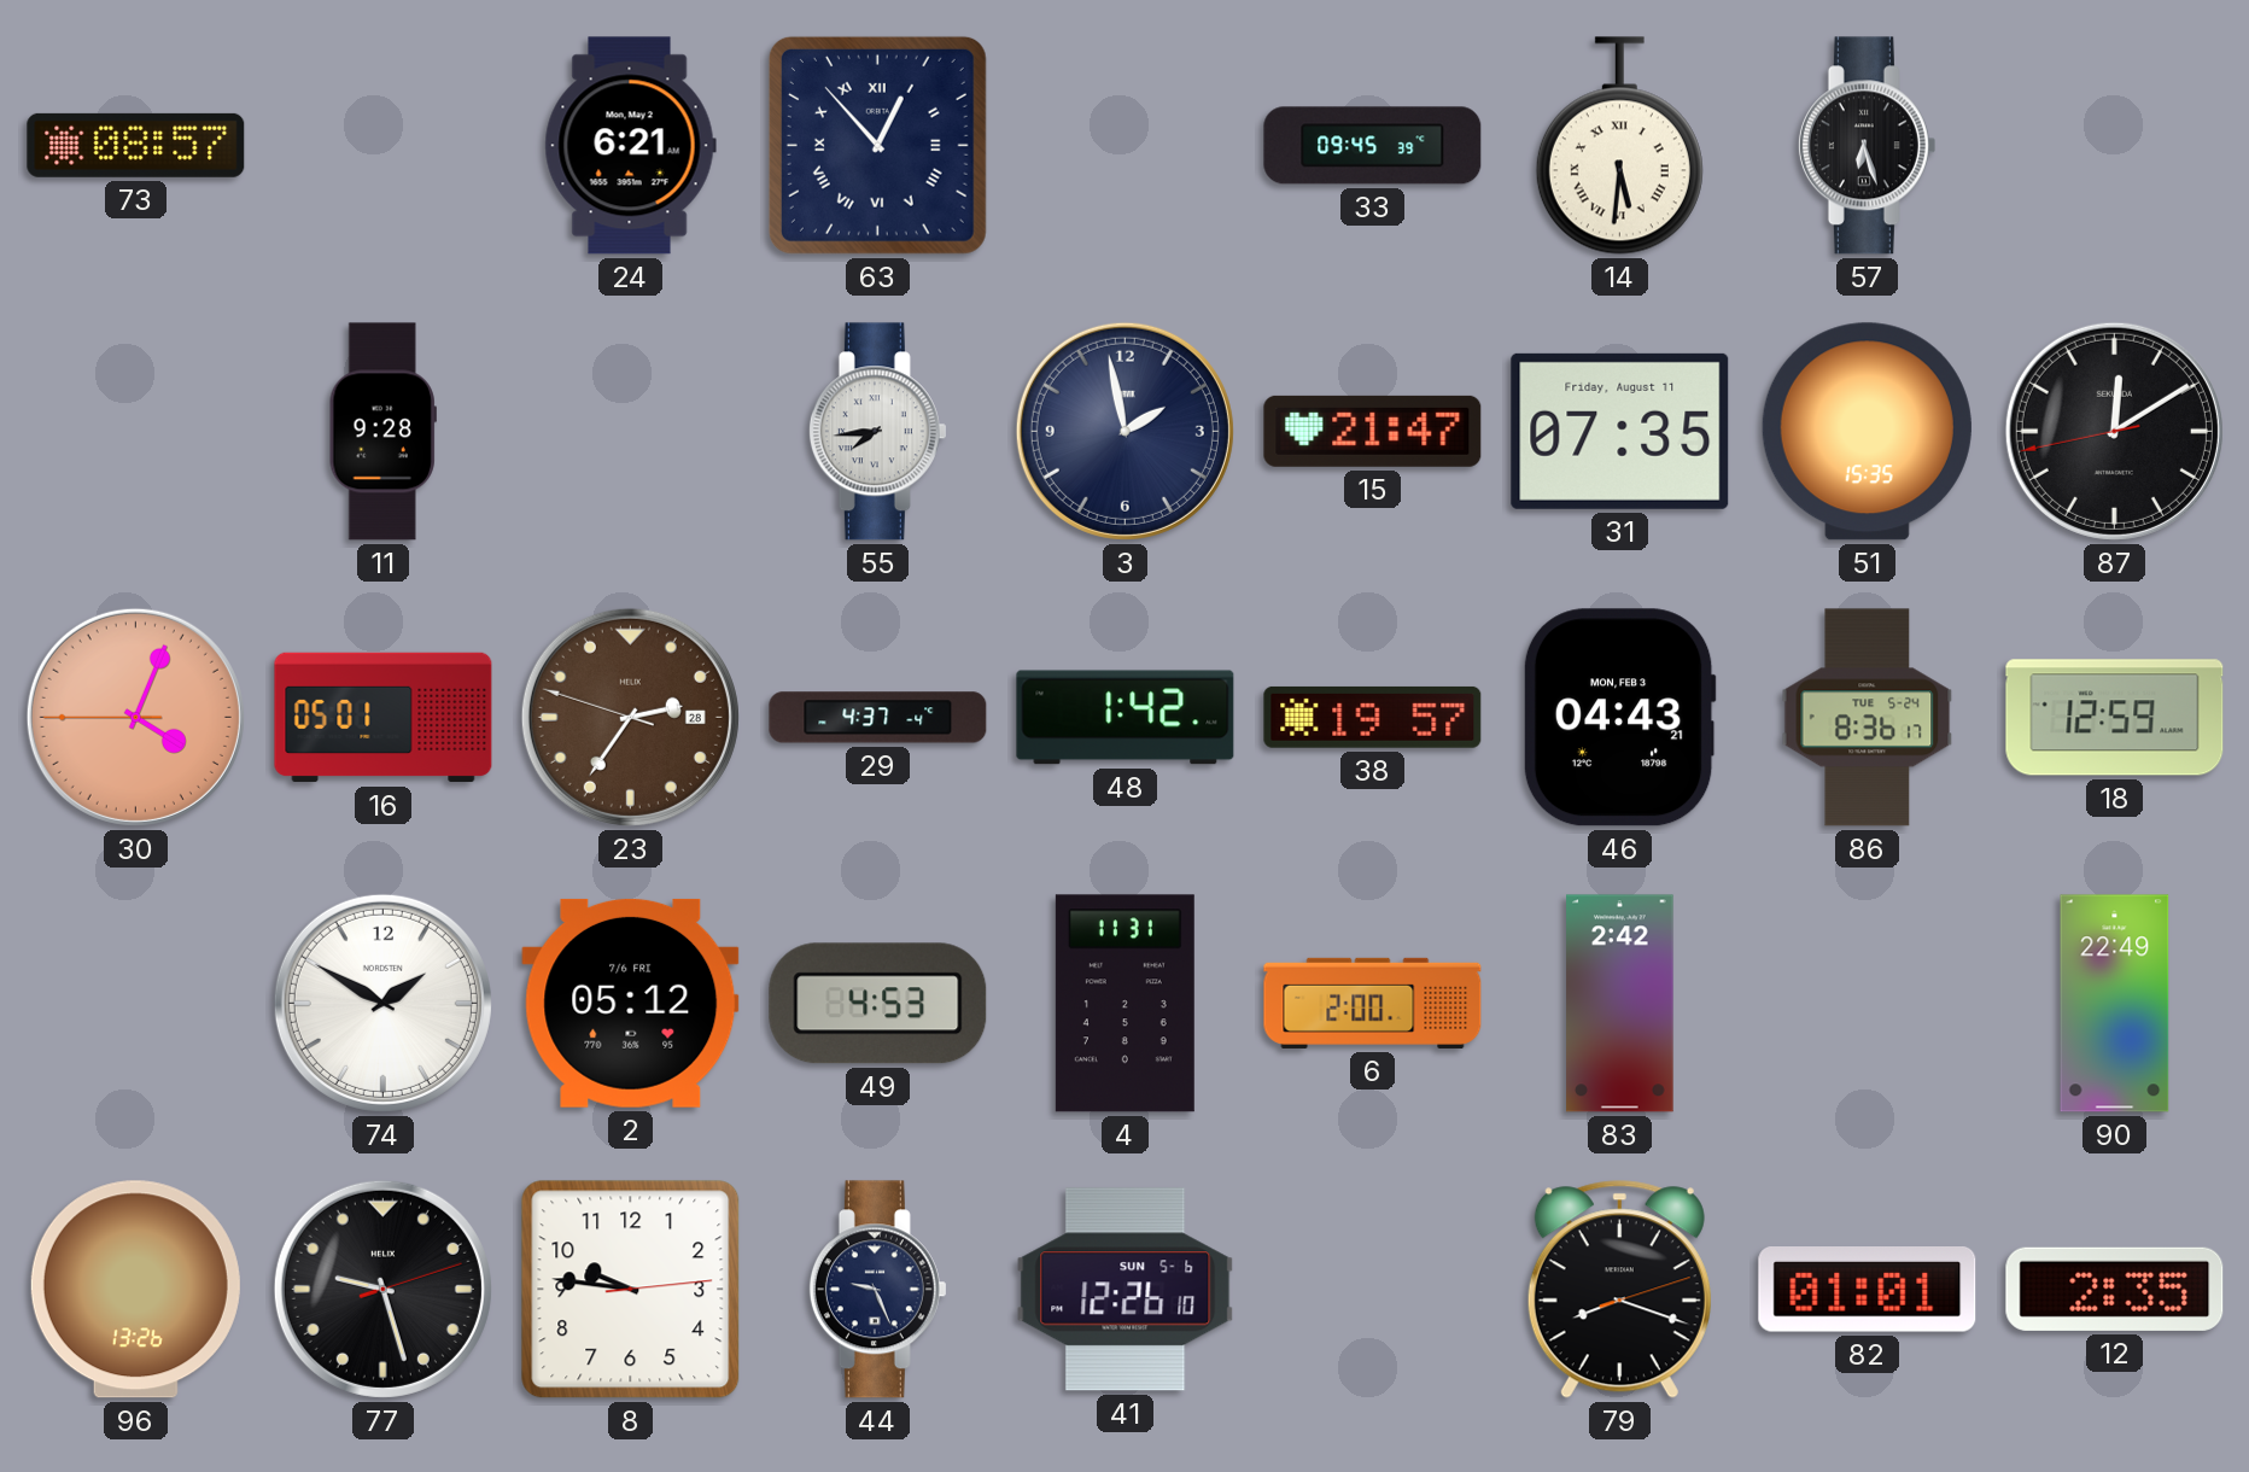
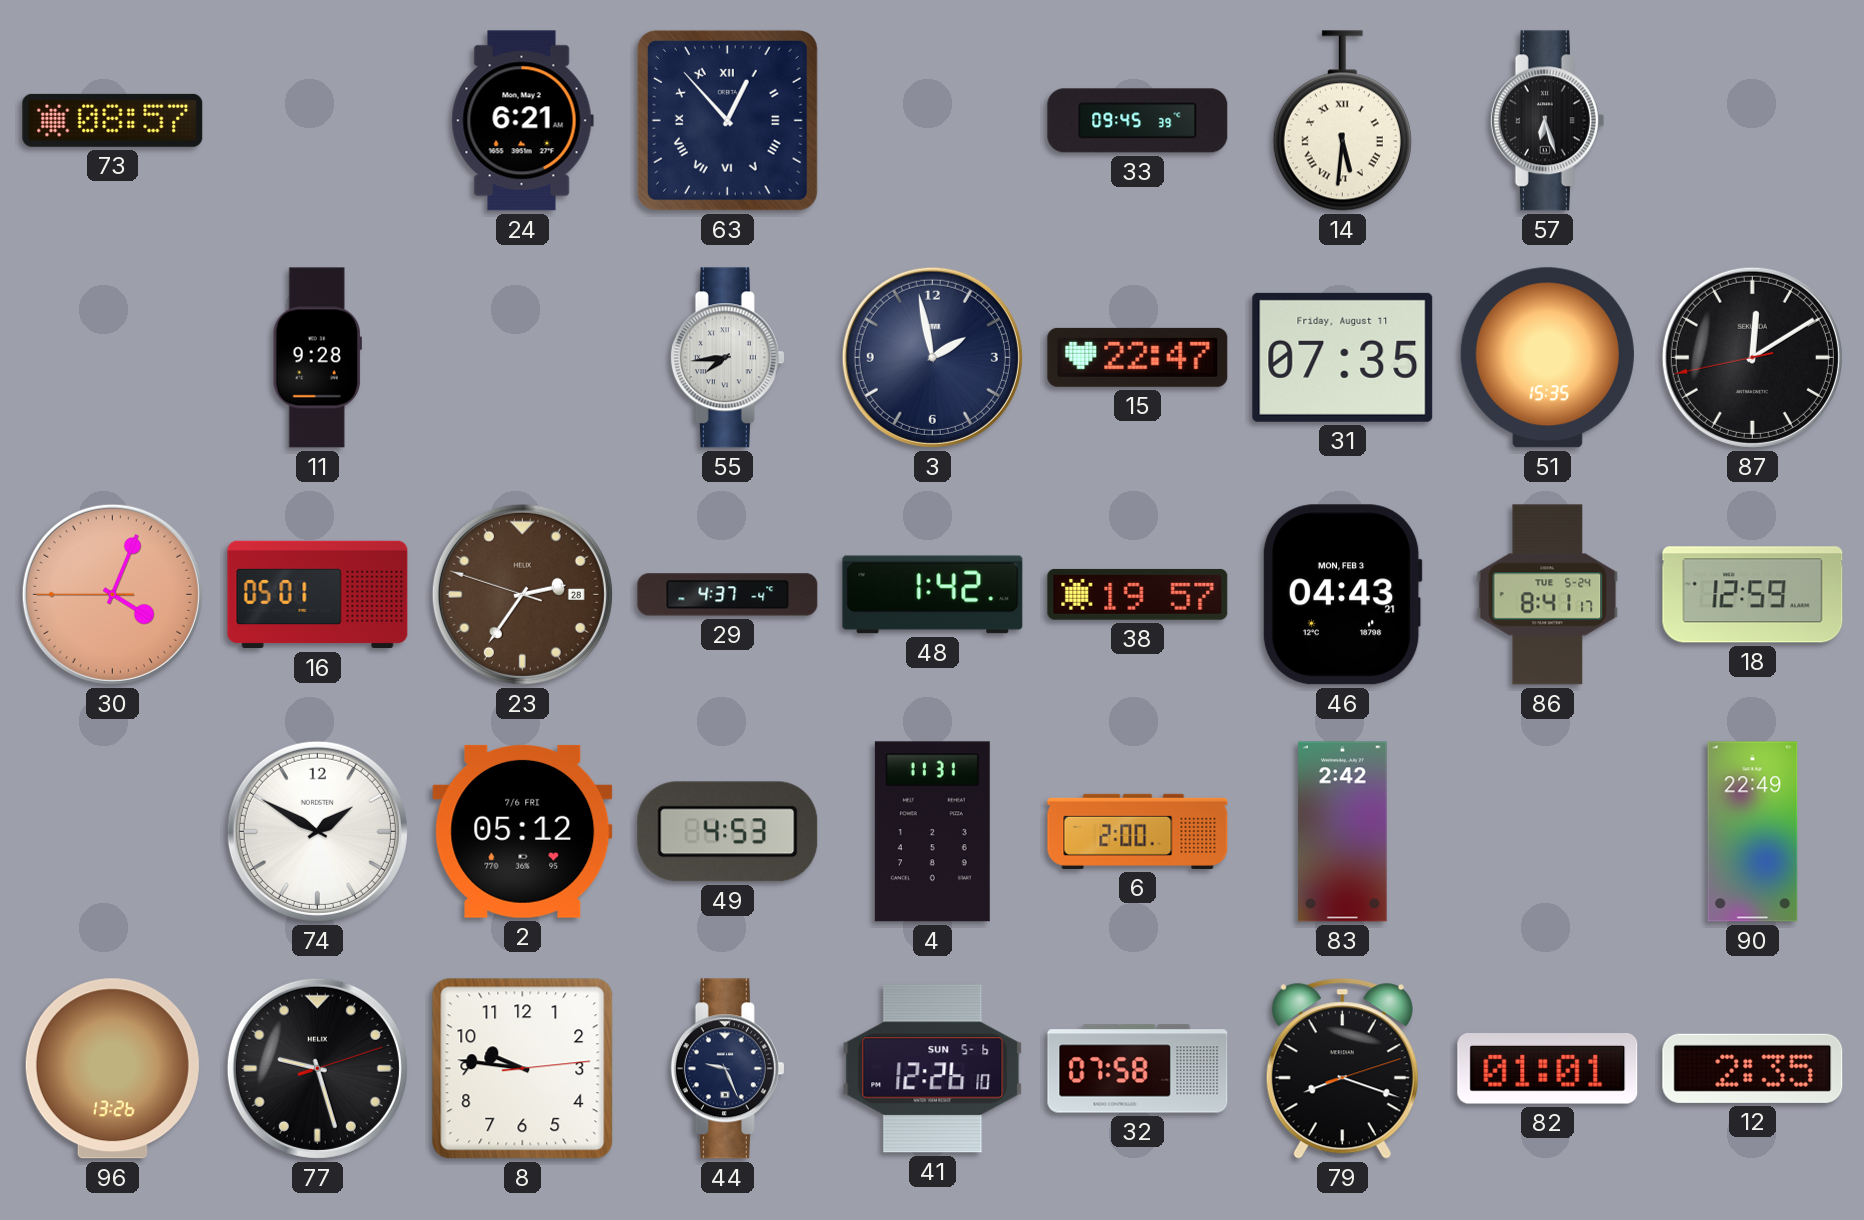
15: 21:47 -> 22:47
86: 8:36 -> 8:41
32: none -> 07:58
